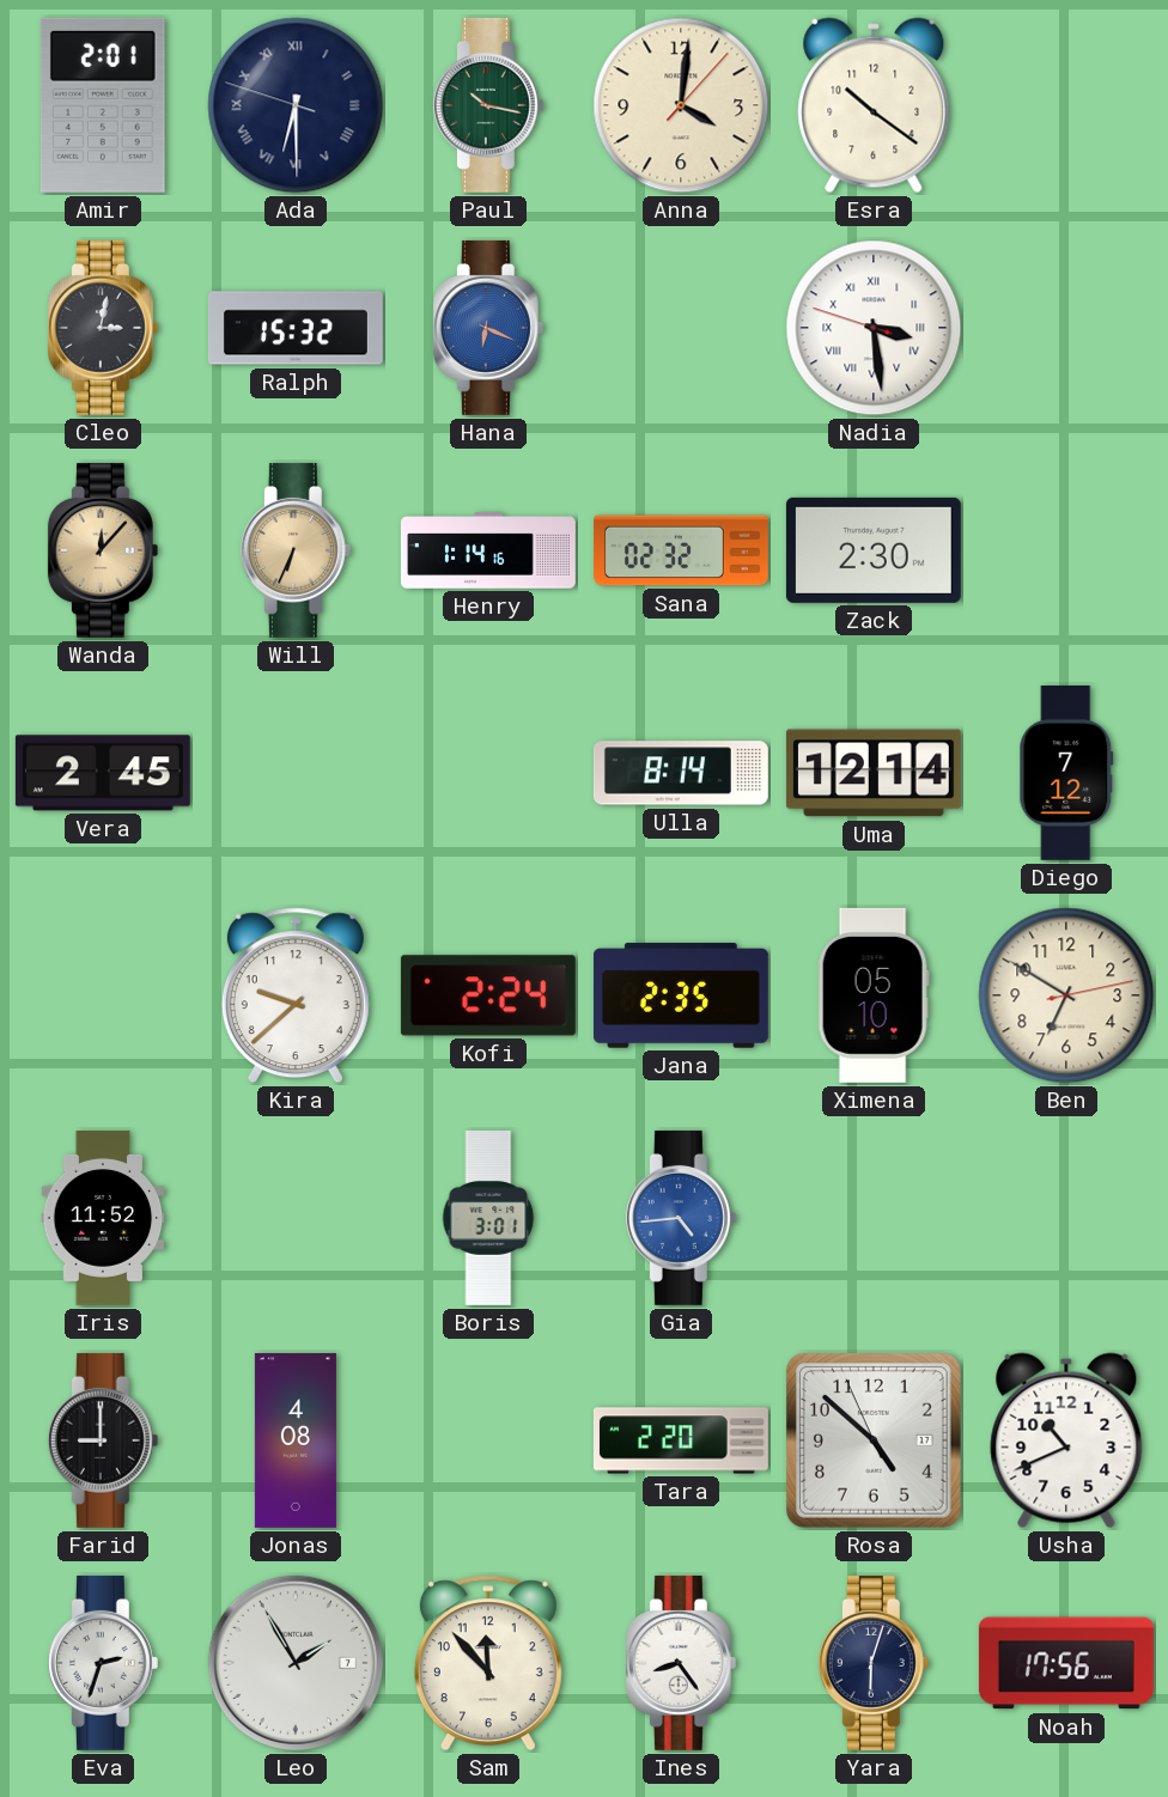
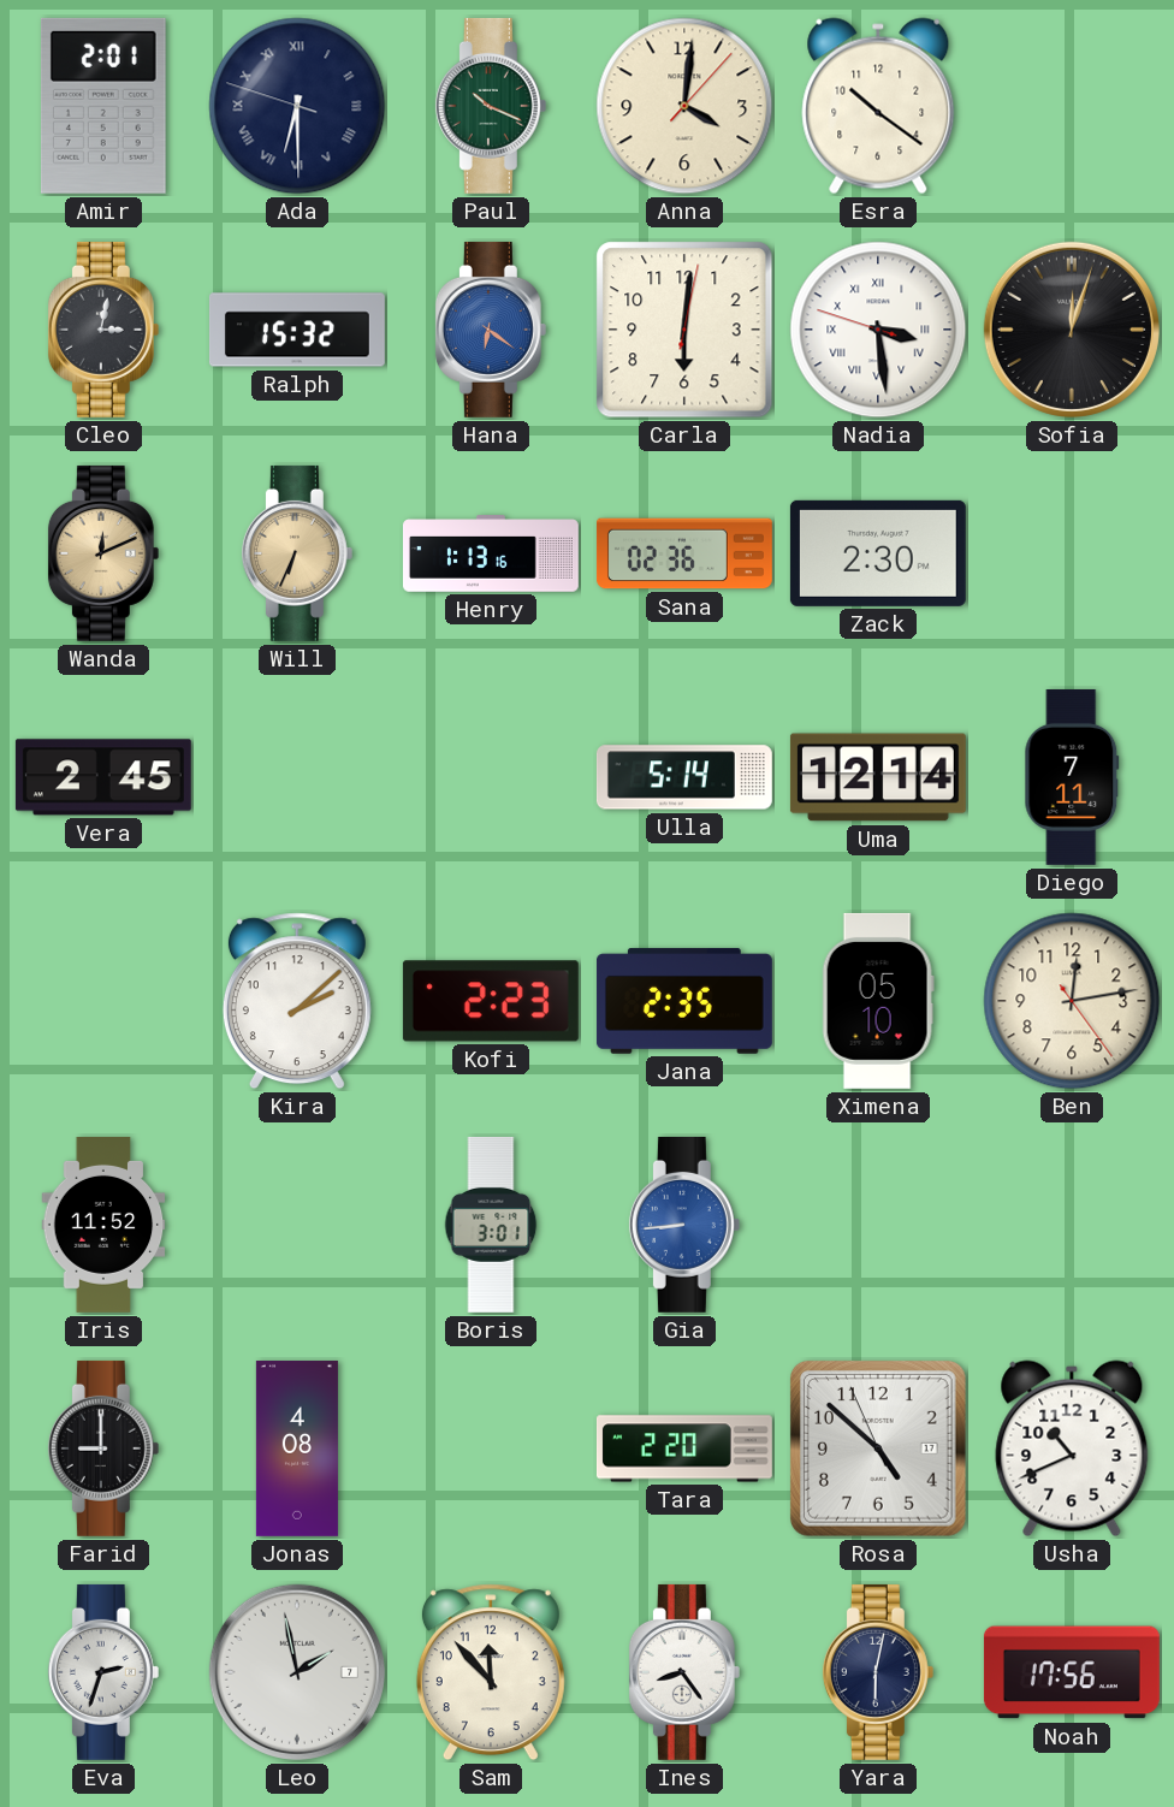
Paul: 10:17 -> 10:19
Hana: 6:19 -> 6:21
Carla: none -> 6:01
Sofia: none -> 12:03
Wanda: 12:07 -> 12:11
Henry: 1:14 -> 1:13
Sana: 02:32 -> 02:36
Ulla: 8:14 -> 5:14
Diego: 7:12 -> 7:11
Kira: 9:38 -> 2:08
Kofi: 2:24 -> 2:23
Ben: 6:50 -> 12:13
Gia: 4:44 -> 8:44
Leo: 1:55 -> 1:58
Yara: 6:03 -> 6:02
